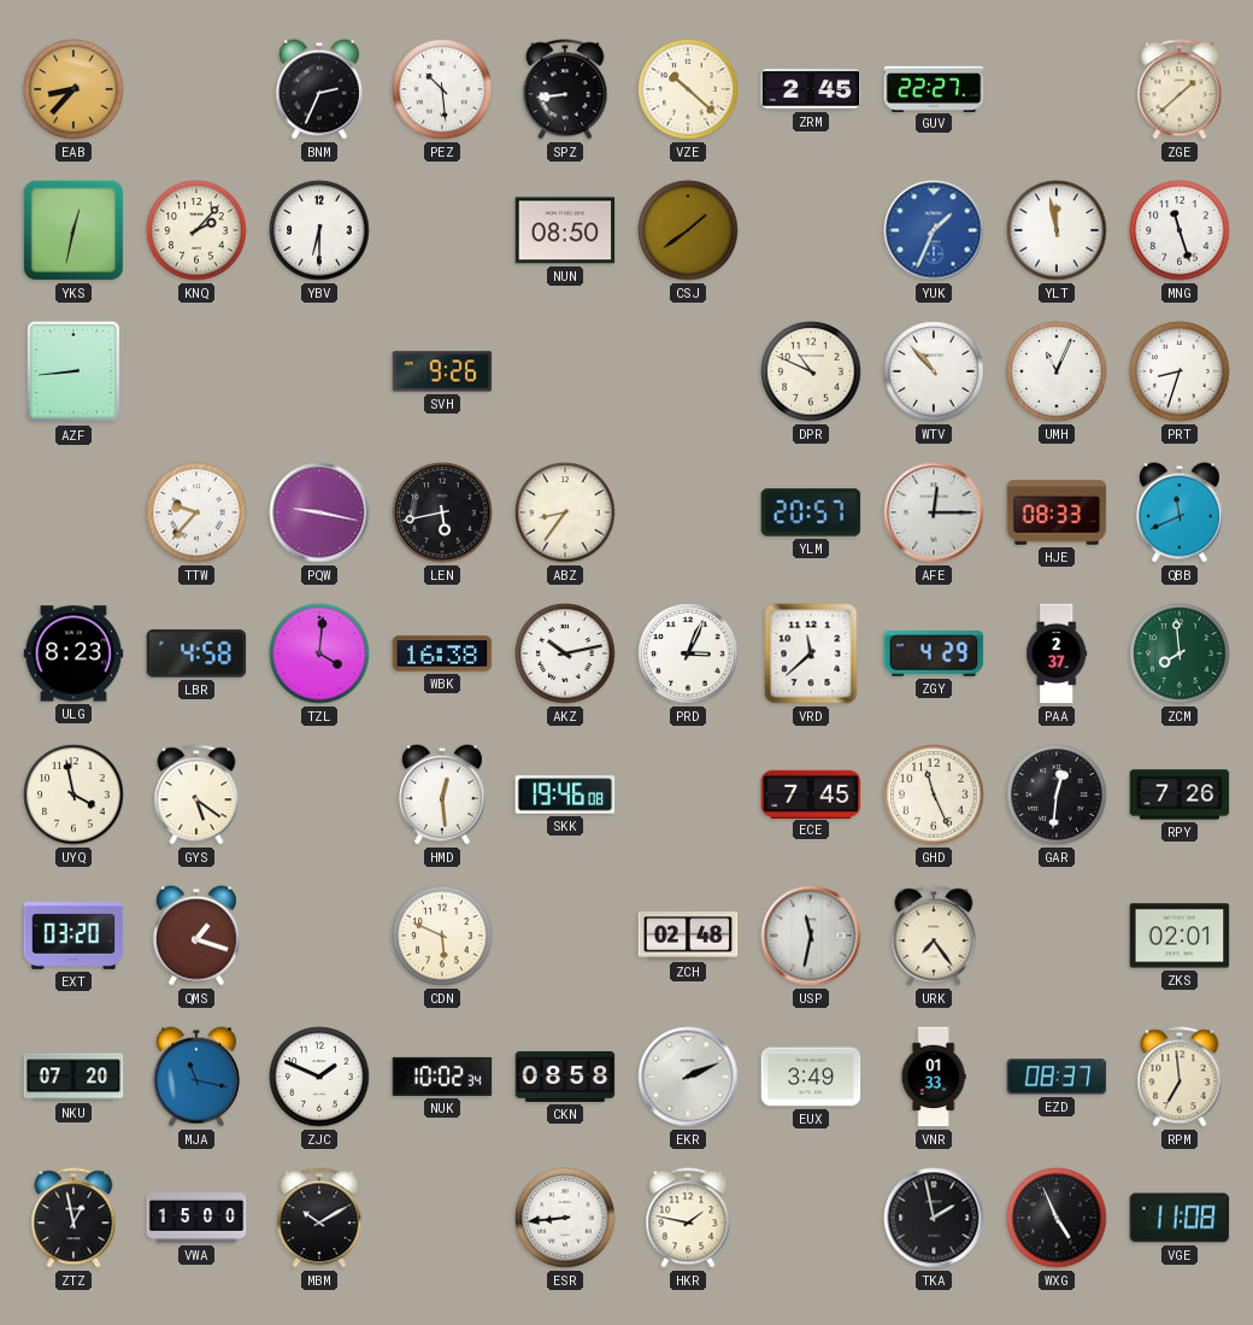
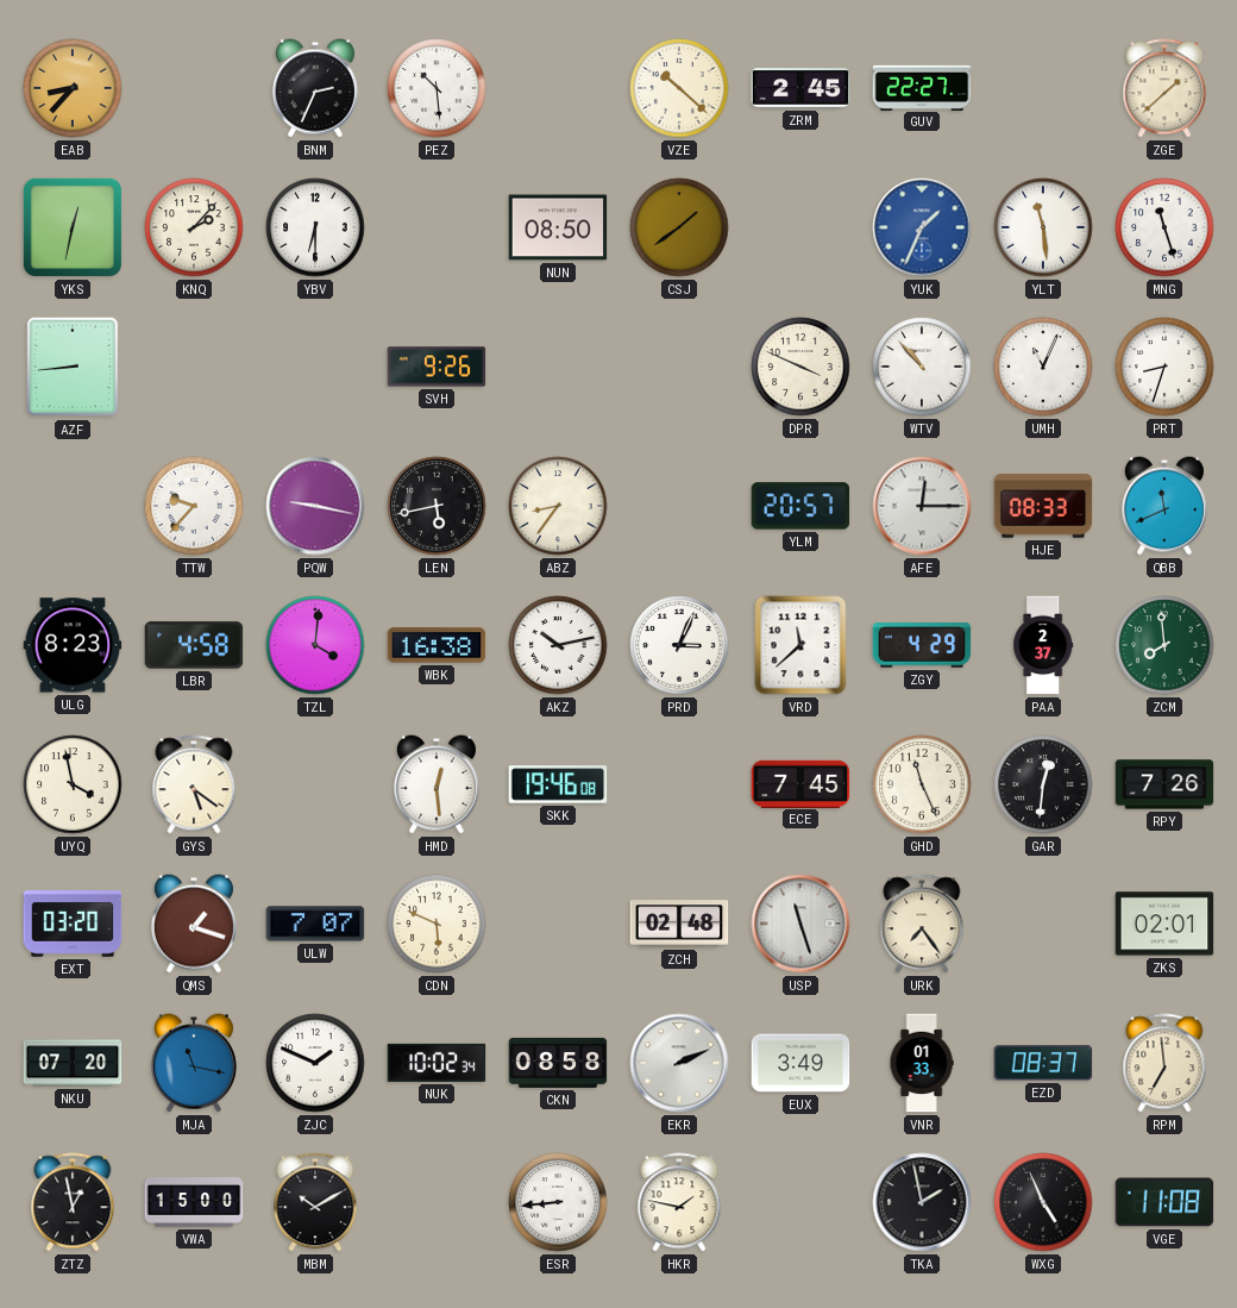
SPZ: 8:44 -> none
YLT: 11:58 -> 11:29
DPR: 10:49 -> 3:49
ULW: none -> 7:07
USP: 11:32 -> 11:27
